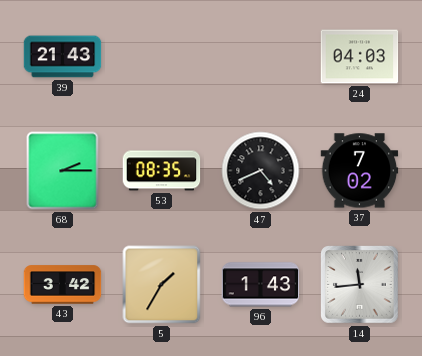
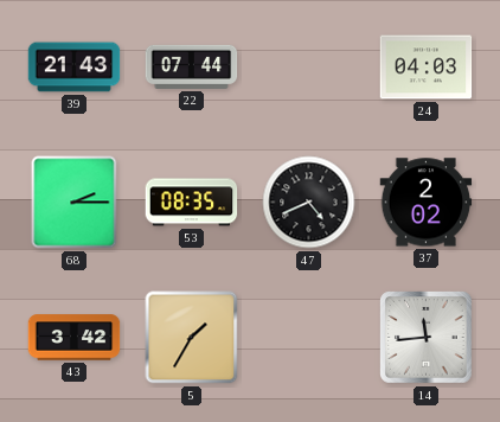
22: none -> 07:44
37: 7:02 -> 2:02
96: 1:43 -> none
